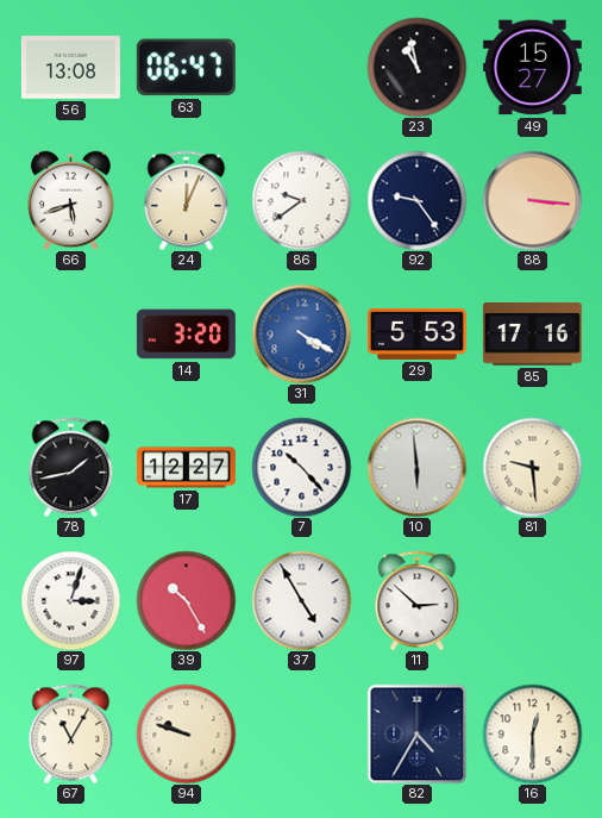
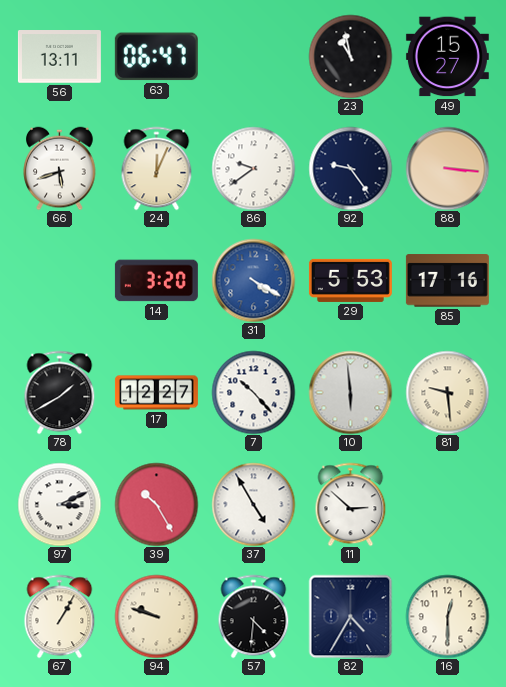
56: 13:08 -> 13:11
78: 1:43 -> 1:40
97: 3:03 -> 3:11
67: 11:05 -> 1:05
57: none -> 4:31
